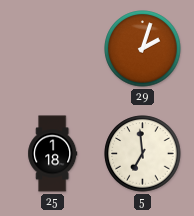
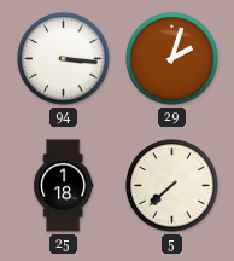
94: none -> 3:16
5: 6:59 -> 7:38
